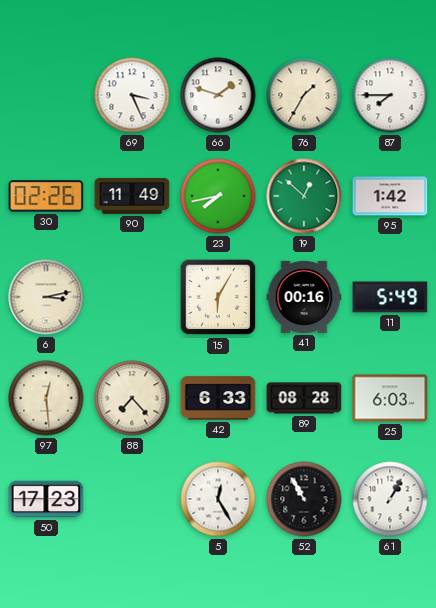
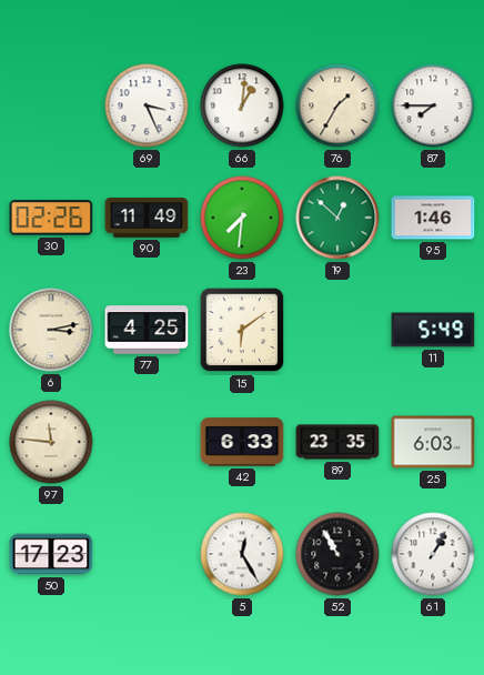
66: 1:48 -> 1:01
23: 7:43 -> 7:31
95: 1:42 -> 1:46
77: none -> 4:25
15: 6:05 -> 6:09
41: 00:16 -> none
97: 12:29 -> 11:46
88: 7:23 -> none
89: 08:28 -> 23:35
